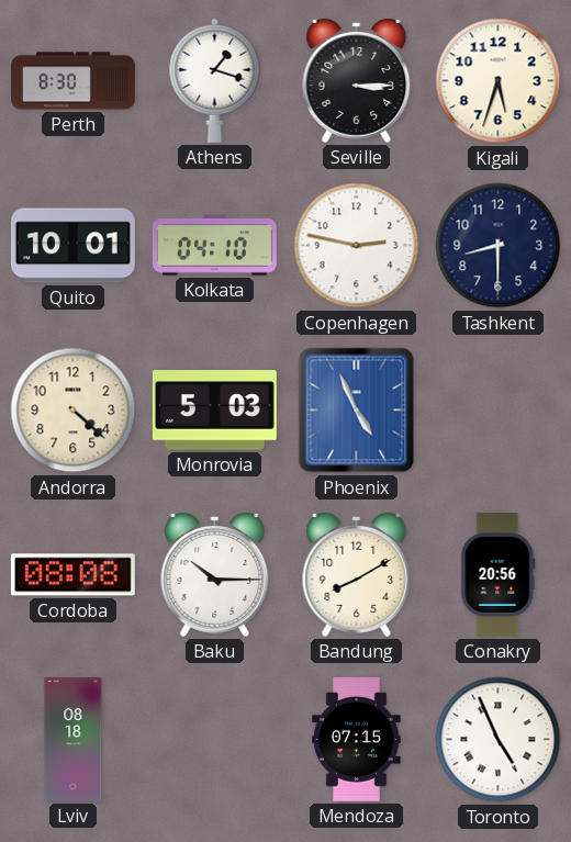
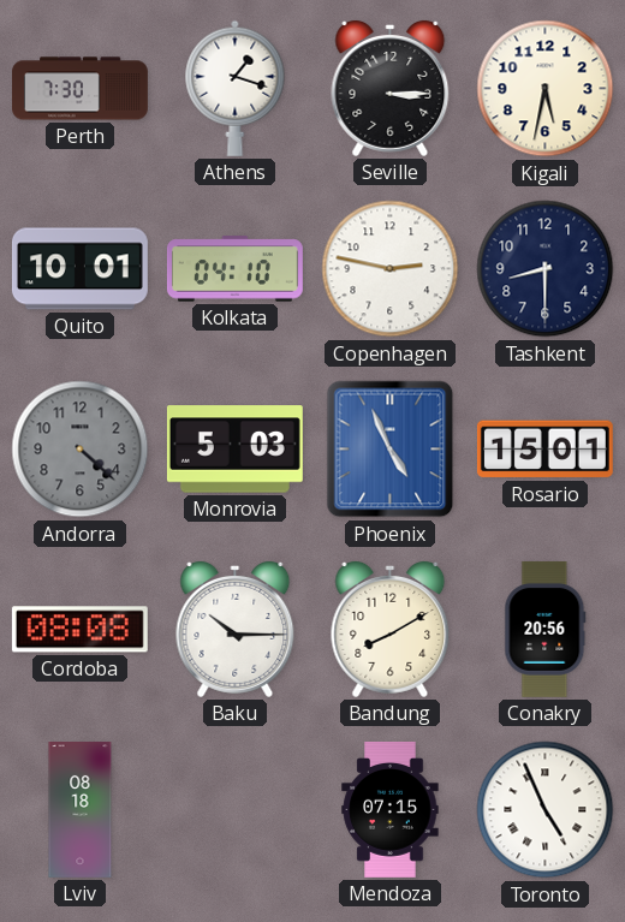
Perth: 8:30 -> 7:30
Kigali: 5:33 -> 5:32
Andorra dial: cream -> grey
Rosario: none -> 15:01
